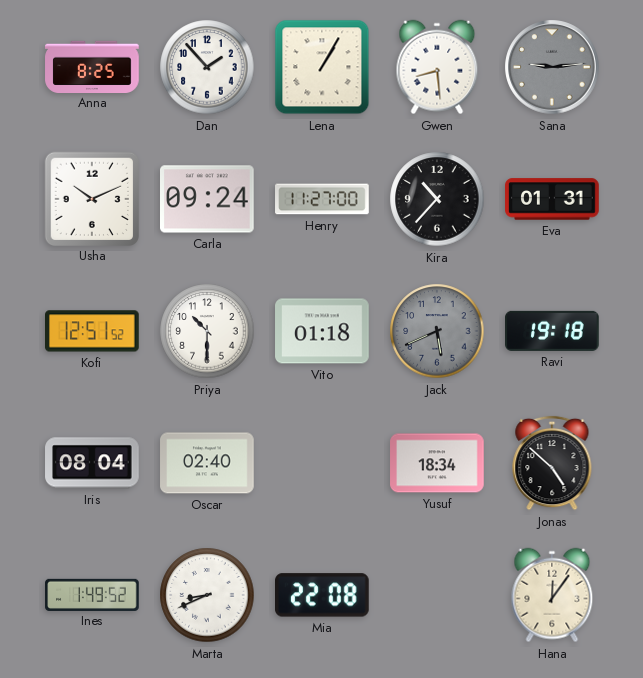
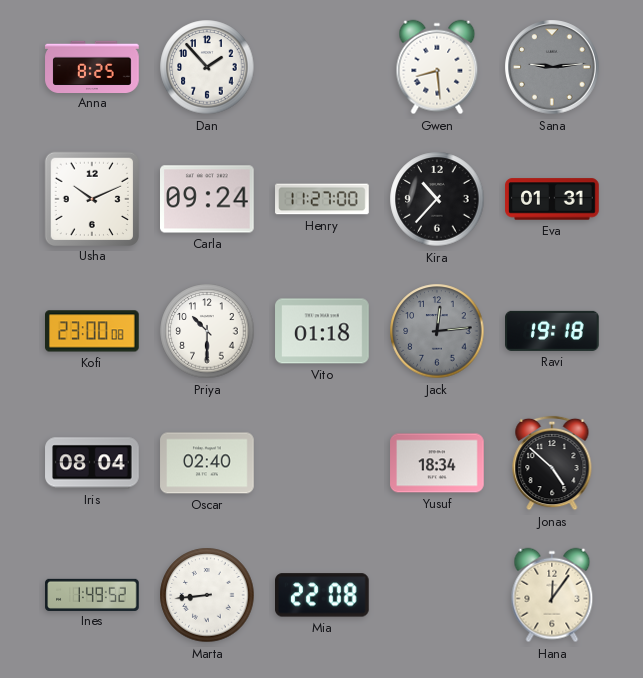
Lena: 1:05 -> none
Kofi: 12:51 -> 23:00
Jack: 5:41 -> 12:14
Marta: 8:41 -> 8:44
